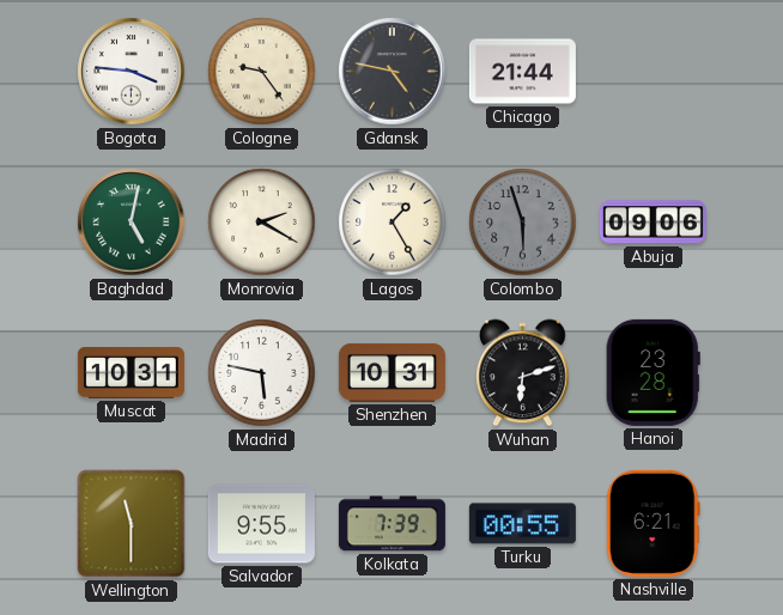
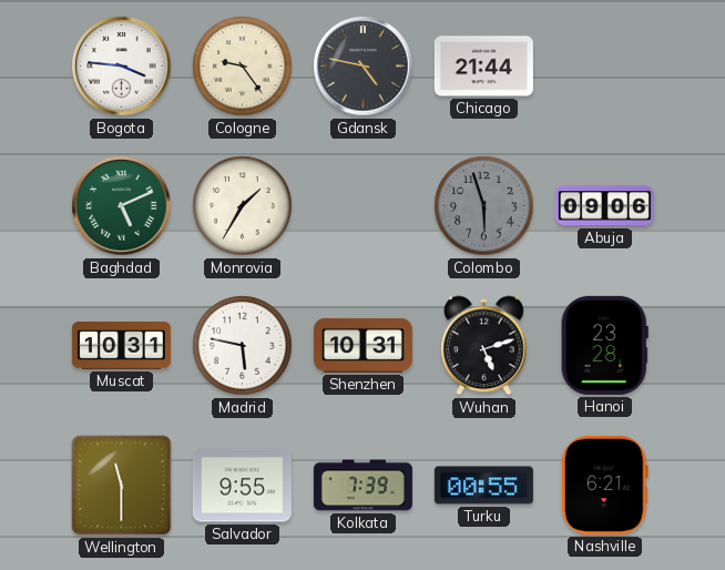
Baghdad: 5:02 -> 5:11
Monrovia: 2:20 -> 1:35
Lagos: 1:25 -> none
Wuhan: 6:12 -> 5:12
